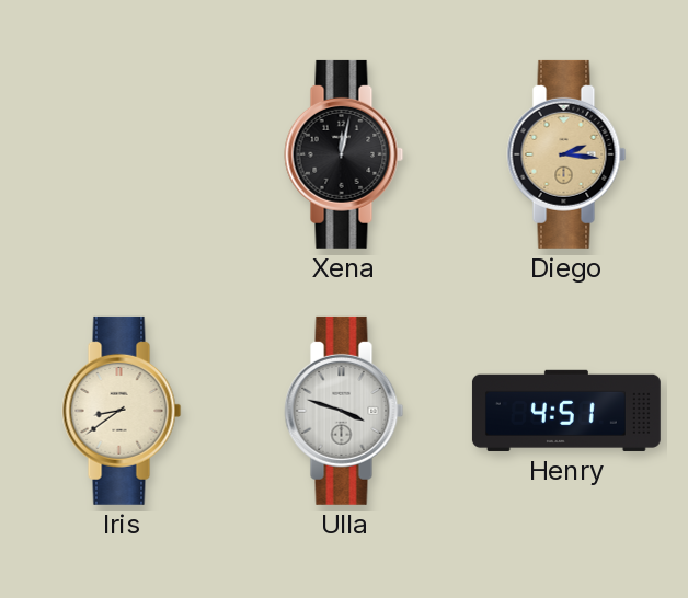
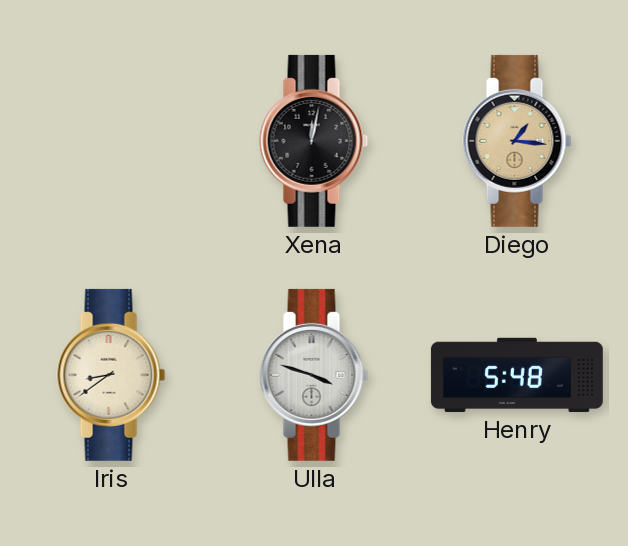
Diego: 2:16 -> 1:16
Henry: 4:51 -> 5:48
